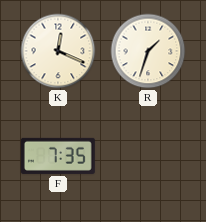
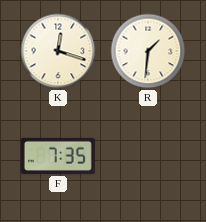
K: 12:19 -> 12:18
R: 1:33 -> 1:31
